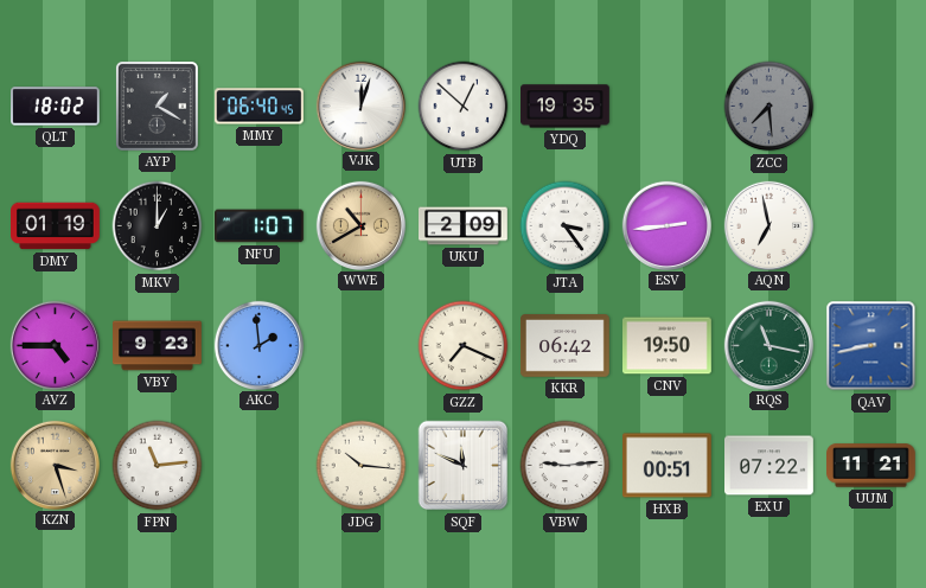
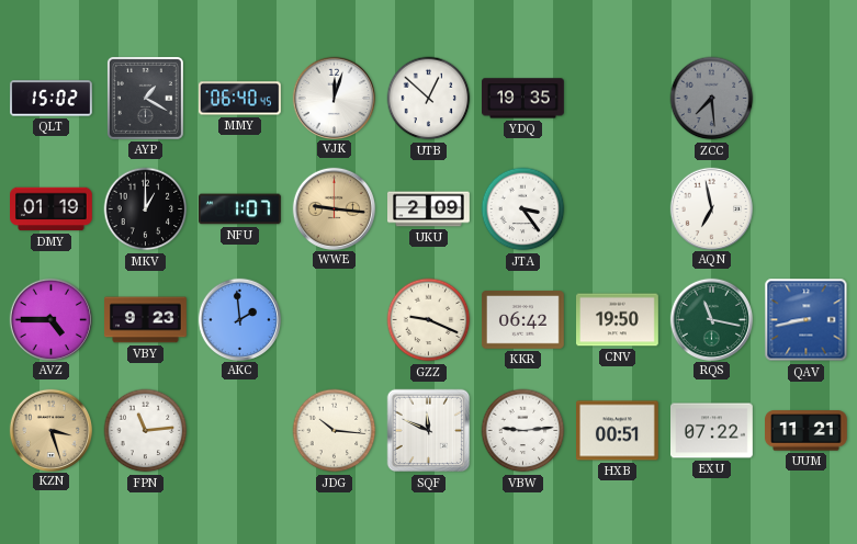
QLT: 18:02 -> 15:02
WWE: 10:40 -> 9:16
ESV: 2:44 -> none
GZZ: 7:19 -> 9:19
